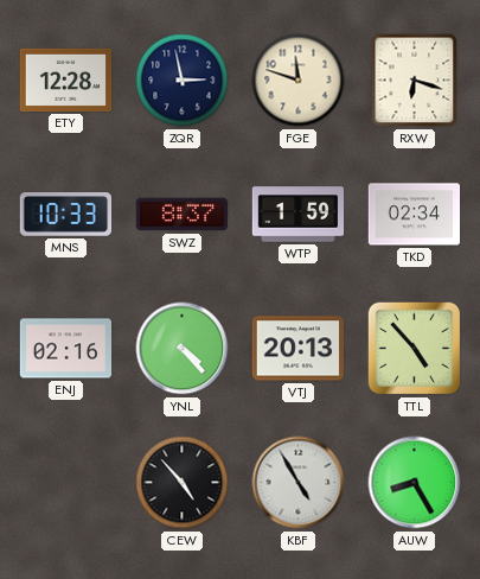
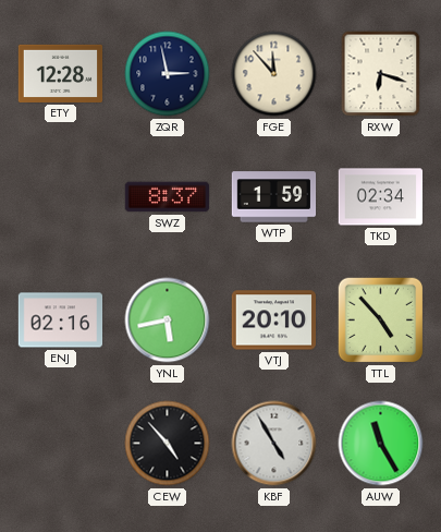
FGE: 11:48 -> 11:53
MNS: 10:33 -> none
YNL: 4:23 -> 5:43
VTJ: 20:13 -> 20:10
AUW: 8:25 -> 11:25
